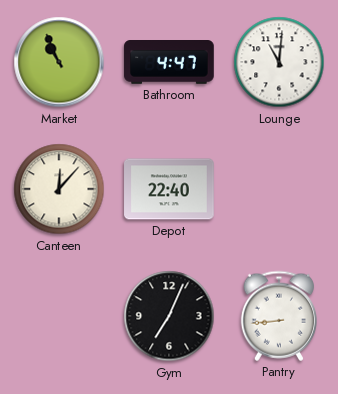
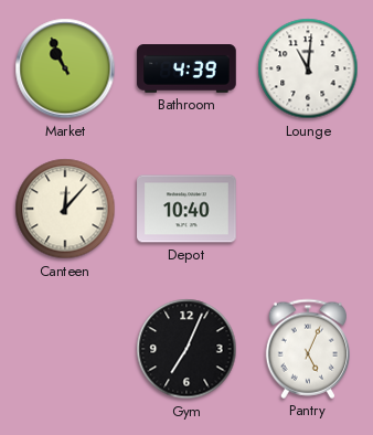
Bathroom: 4:47 -> 4:39
Depot: 22:40 -> 10:40
Pantry: 8:44 -> 5:04
